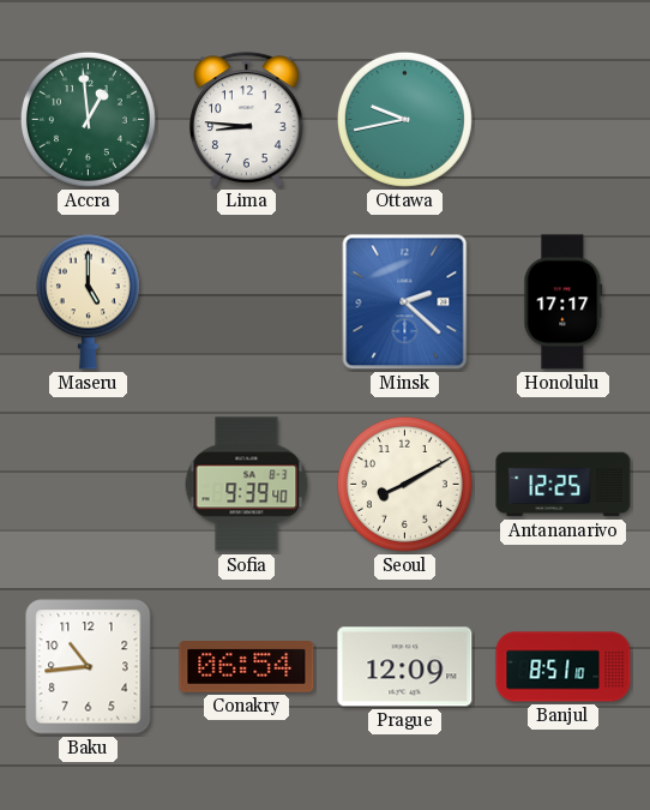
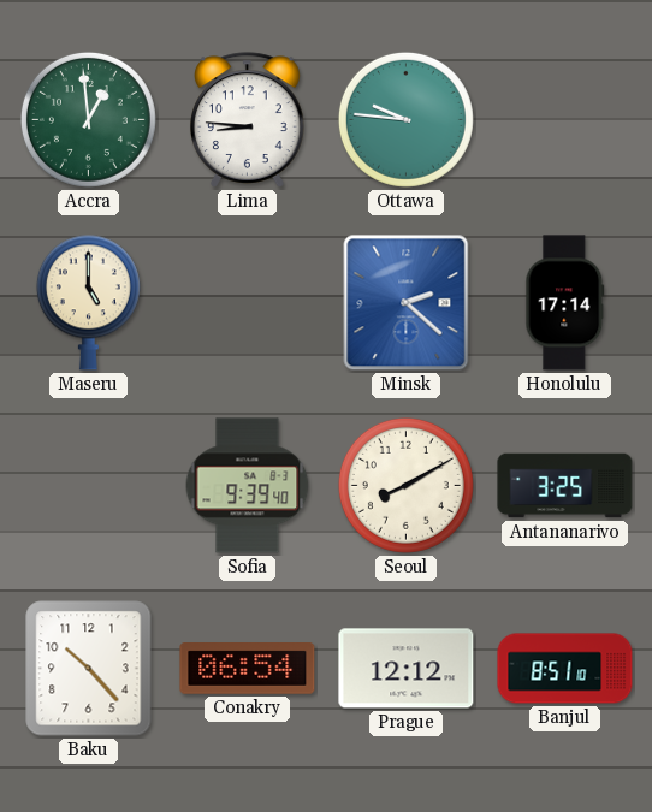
Ottawa: 9:43 -> 9:46
Honolulu: 17:17 -> 17:14
Antananarivo: 12:25 -> 3:25
Baku: 10:44 -> 10:23
Prague: 12:09 -> 12:12
